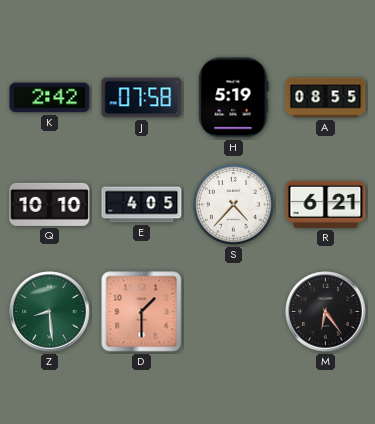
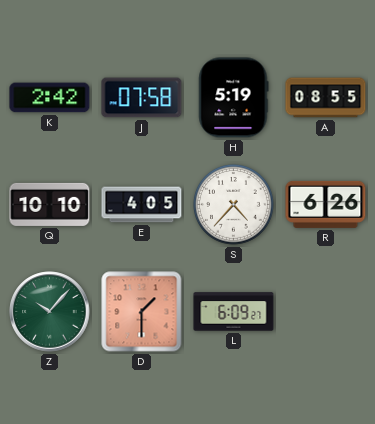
R: 6:21 -> 6:26
Z: 8:29 -> 10:07
L: none -> 6:09
M: 6:24 -> none
